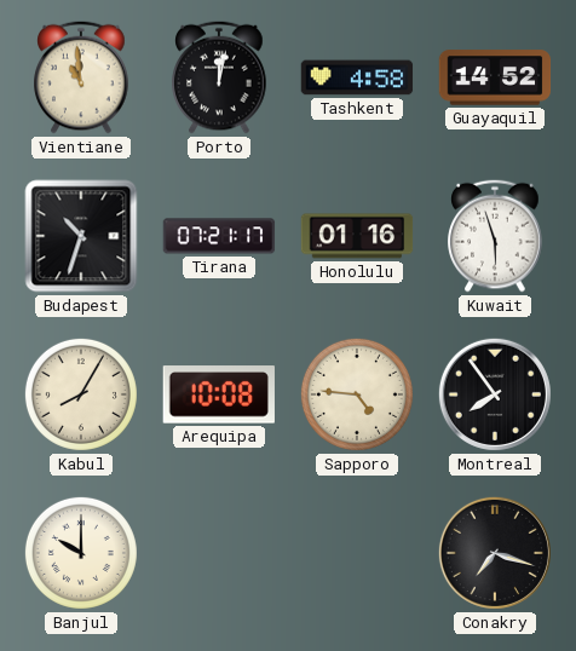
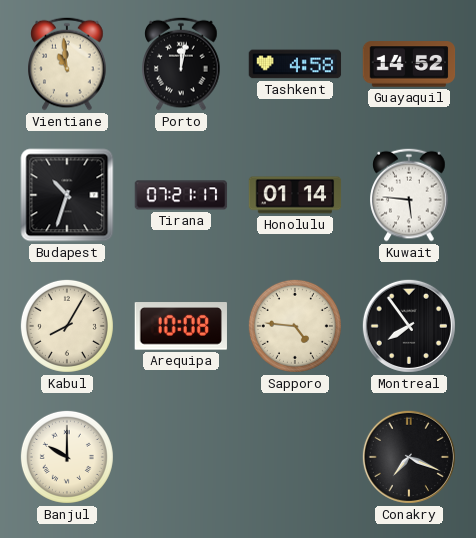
Honolulu: 01:16 -> 01:14
Kuwait: 5:57 -> 5:46
Conakry: 7:18 -> 7:19
